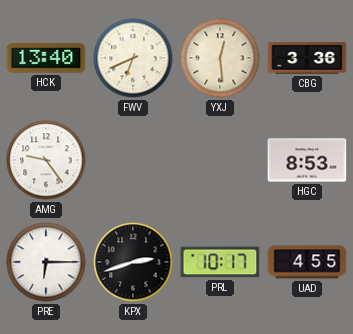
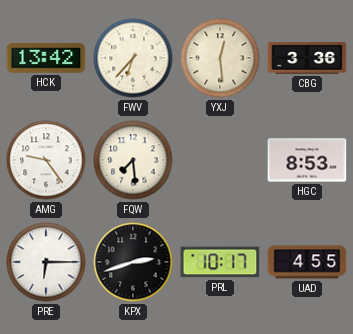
HCK: 13:40 -> 13:42
FWV: 6:41 -> 6:37
FQW: none -> 7:29
